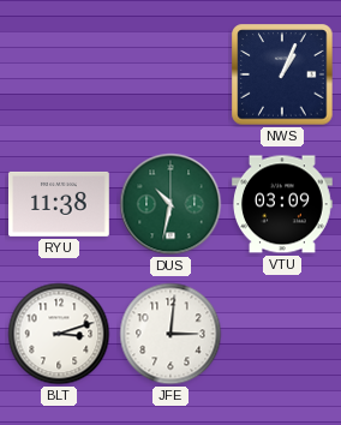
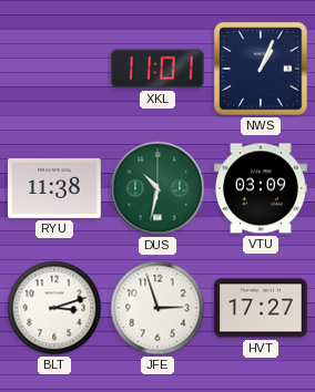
XKL: none -> 11:01
JFE: 3:01 -> 2:57
HVT: none -> 17:27
